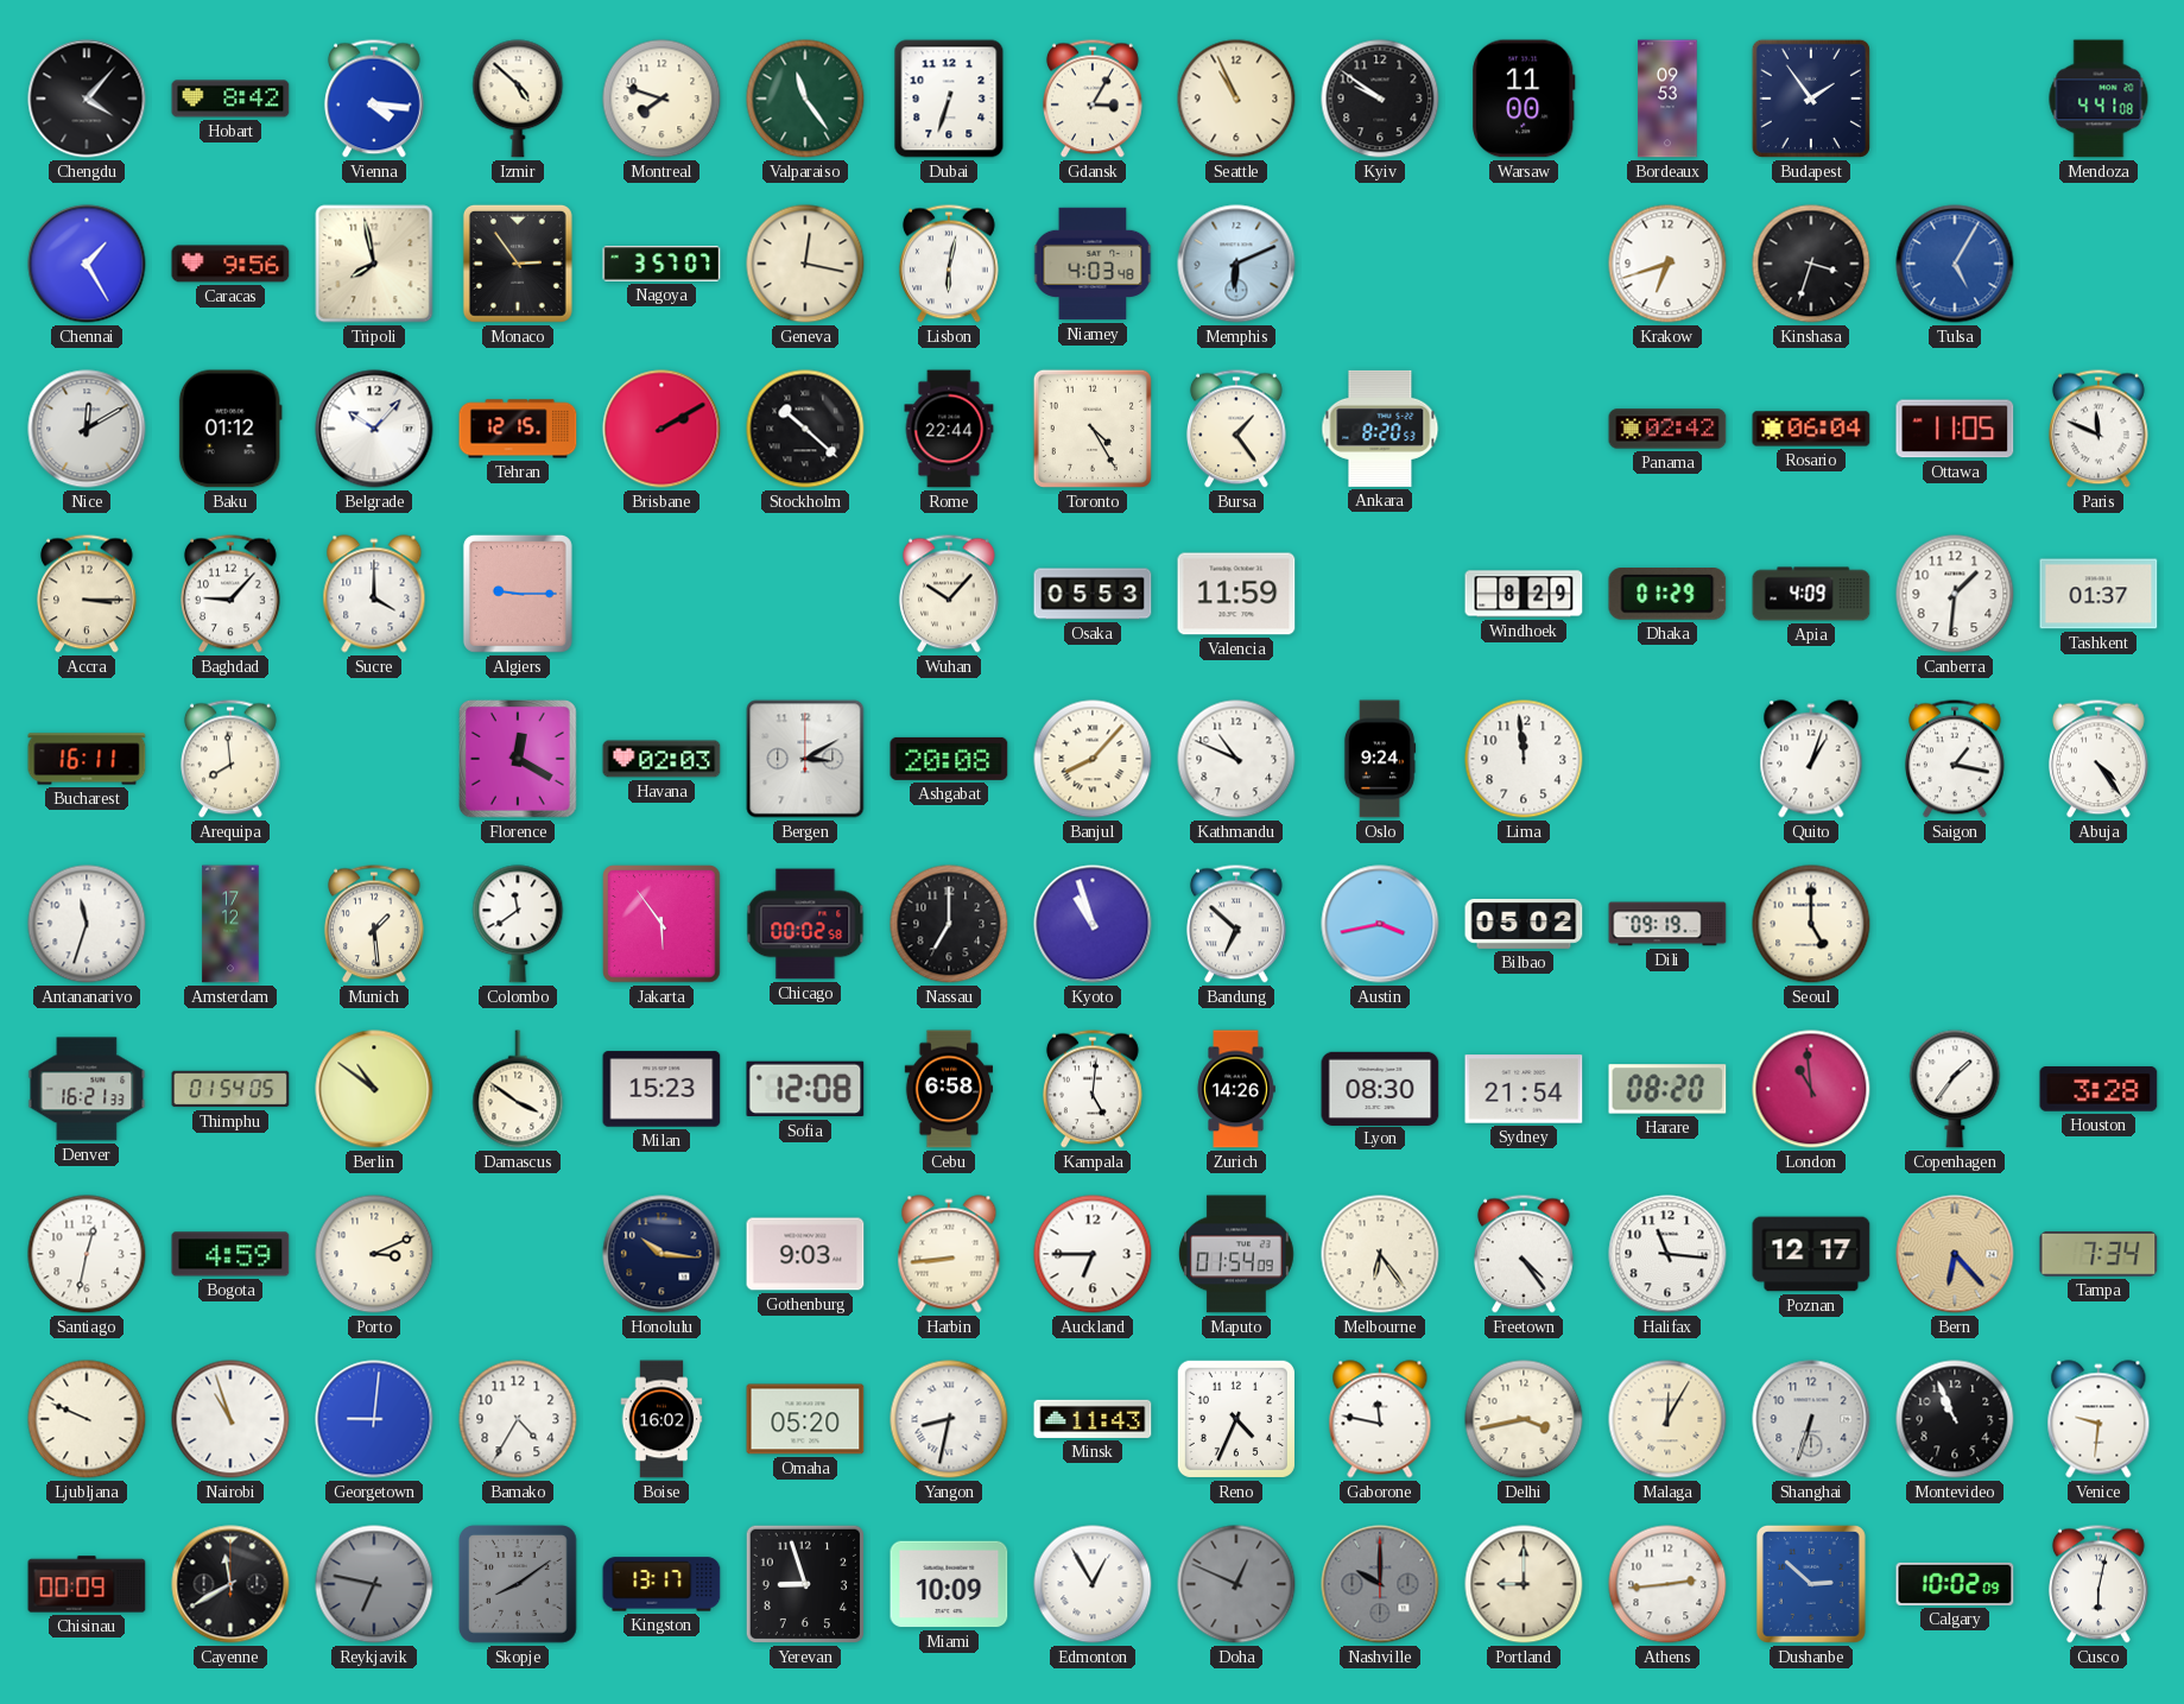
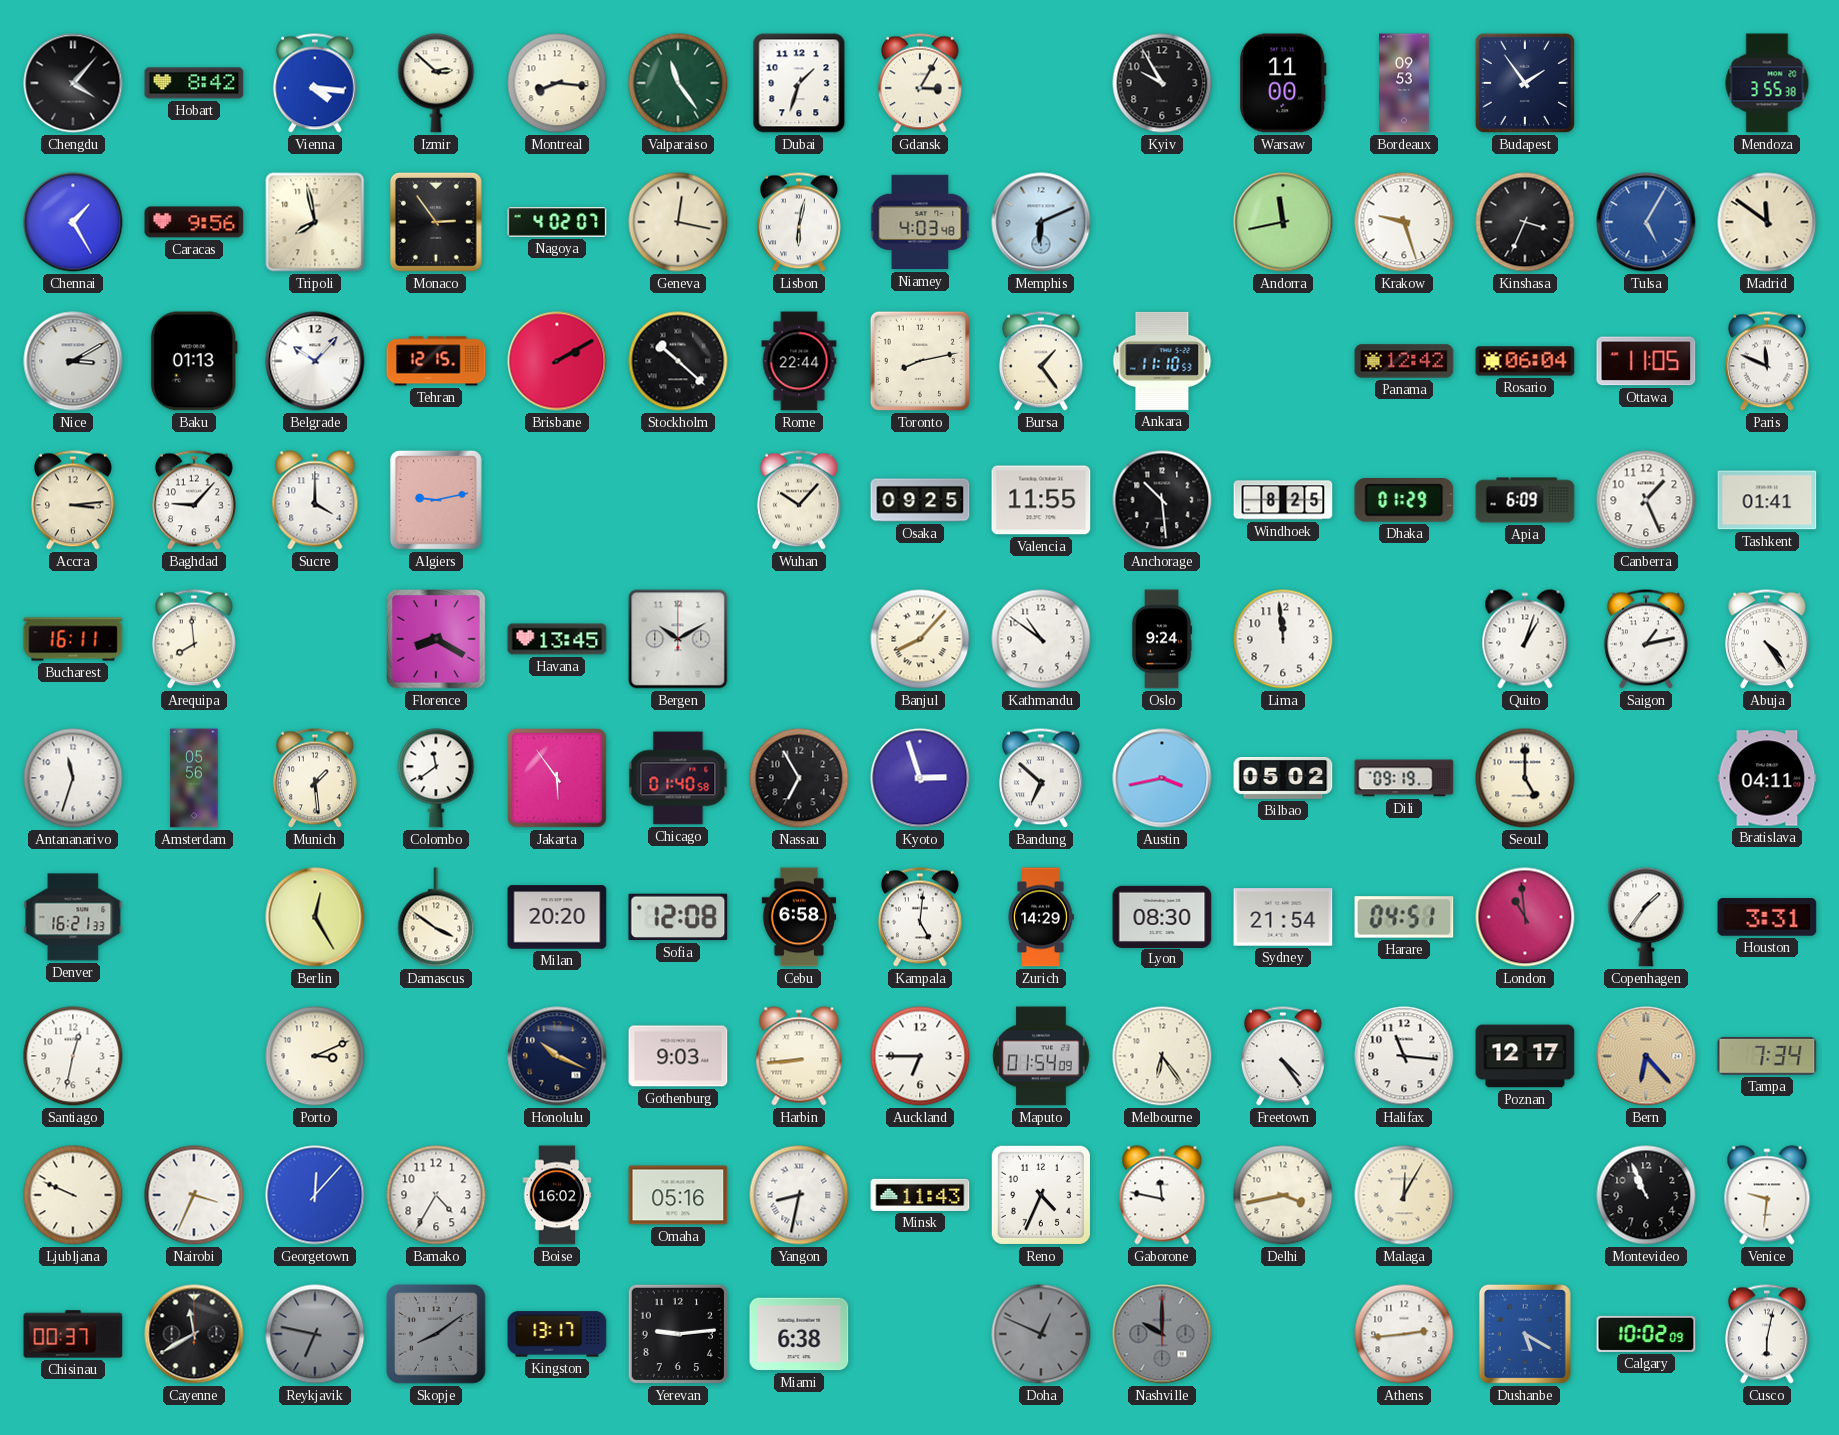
Izmir: 4:52 -> 2:52
Montreal: 7:48 -> 8:16
Dubai: 6:33 -> 1:33
Seattle: 10:56 -> none
Kyiv: 9:51 -> 9:55
Mendoza: 4:41 -> 3:55
Nagoya: 3:57 -> 4:02
Andorra: none -> 11:43
Krakow: 6:42 -> 9:27
Kinshasa: 3:33 -> 3:34
Madrid: none -> 11:51
Nice: 12:10 -> 3:10
Baku: 01:12 -> 01:13
Toronto: 4:25 -> 8:13
Ankara: 8:20 -> 11:10
Panama: 02:42 -> 12:42
Accra: 3:15 -> 3:14
Algiers: 9:15 -> 9:13
Osaka: 05:53 -> 09:25
Valencia: 11:59 -> 11:55
Anchorage: none -> 10:29
Windhoek: 8:29 -> 8:25
Apia: 4:09 -> 6:09
Canberra: 1:31 -> 1:26
Tashkent: 01:37 -> 01:41
Florence: 12:20 -> 8:20
Havana: 02:03 -> 13:45
Bergen: 3:10 -> 10:10
Ashgabat: 20:08 -> none
Kathmandu: 10:49 -> 10:51
Saigon: 1:17 -> 1:13
Amsterdam: 17:12 -> 05:56
Chicago: 00:02 -> 01:40
Nassau: 7:00 -> 6:55
Kyoto: 10:57 -> 2:57
Bratislava: none -> 04:11
Thimphu: 01:54 -> none
Berlin: 10:51 -> 12:25
Milan: 15:23 -> 20:20
Zurich: 14:26 -> 14:29
Harare: 08:20 -> 04:51
Houston: 3:28 -> 3:31
Bogota: 4:59 -> none
Honolulu: 10:16 -> 10:19
Nairobi: 10:57 -> 3:34
Georgetown: 9:01 -> 12:07
Omaha: 05:20 -> 05:16
Shanghai: 6:33 -> none
Chisinau: 00:09 -> 00:37
Yerevan: 8:57 -> 9:14
Miami: 10:09 -> 6:38
Edmonton: 12:55 -> none
Portland: 9:00 -> none
Dushanbe: 2:52 -> 5:20
